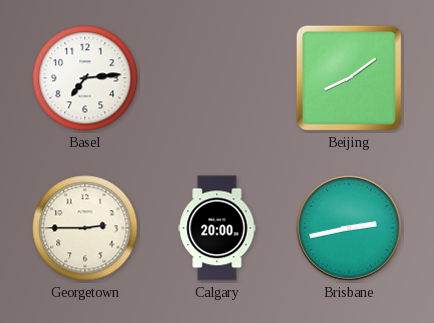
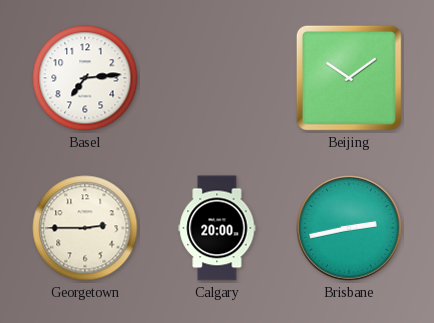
Beijing: 8:09 -> 10:09
